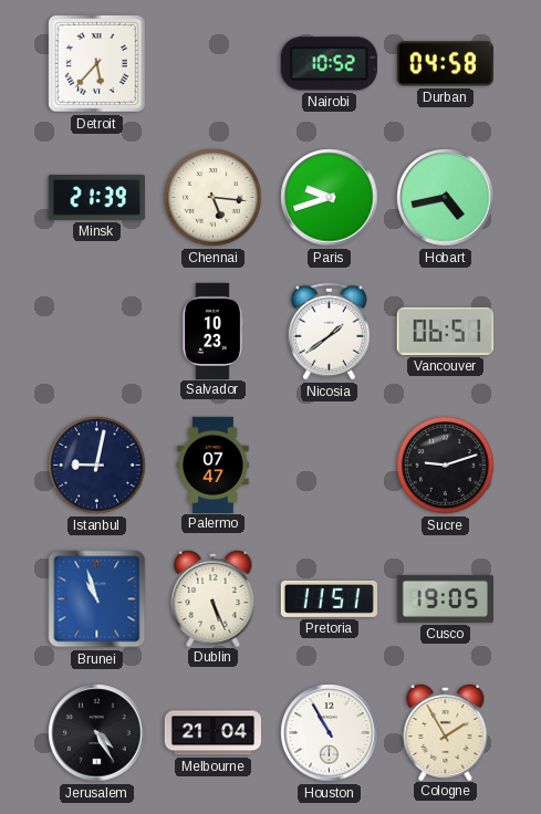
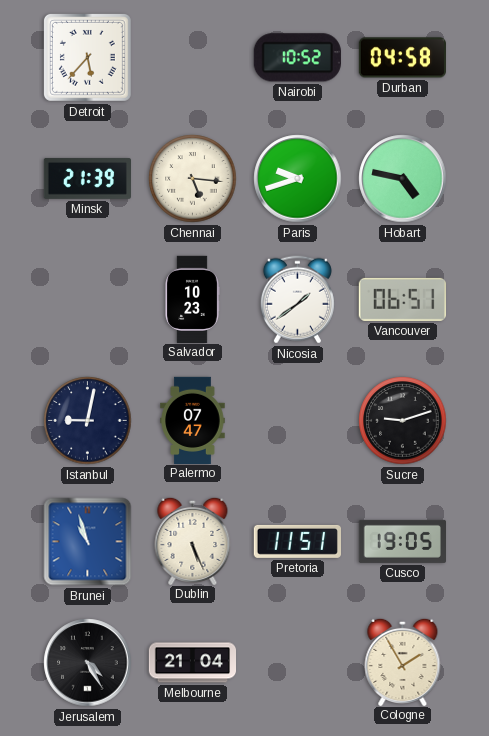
Hobart: 4:43 -> 4:47
Houston: 10:55 -> none
